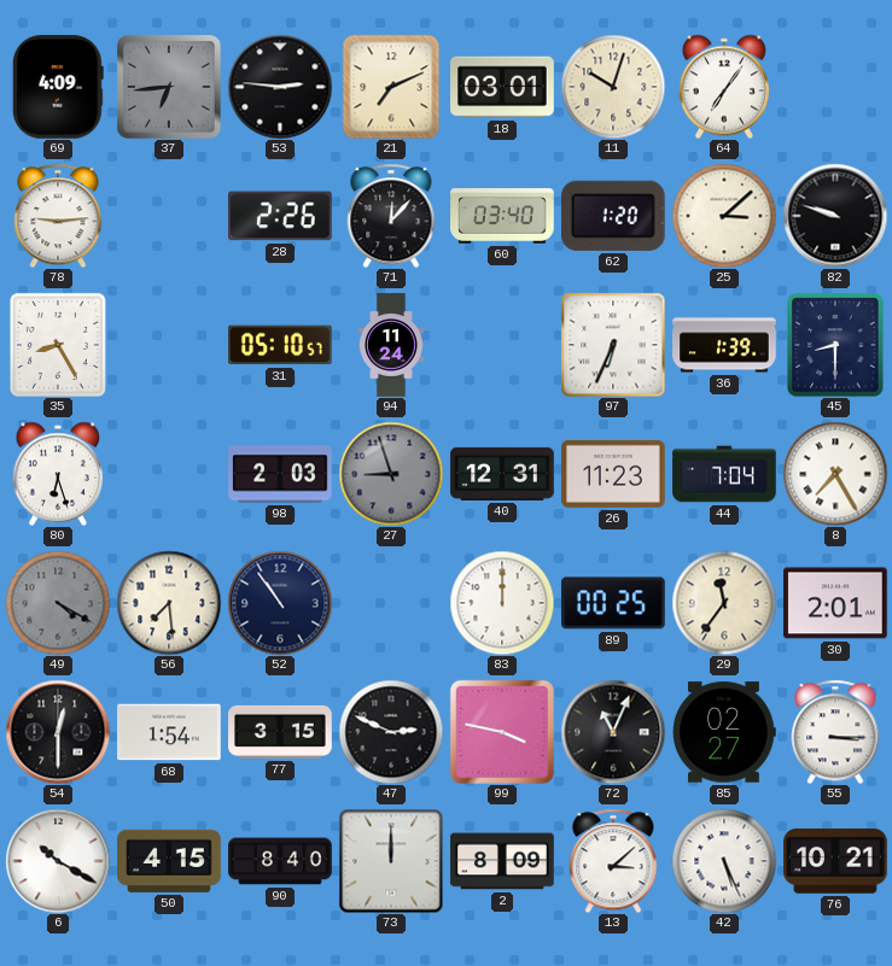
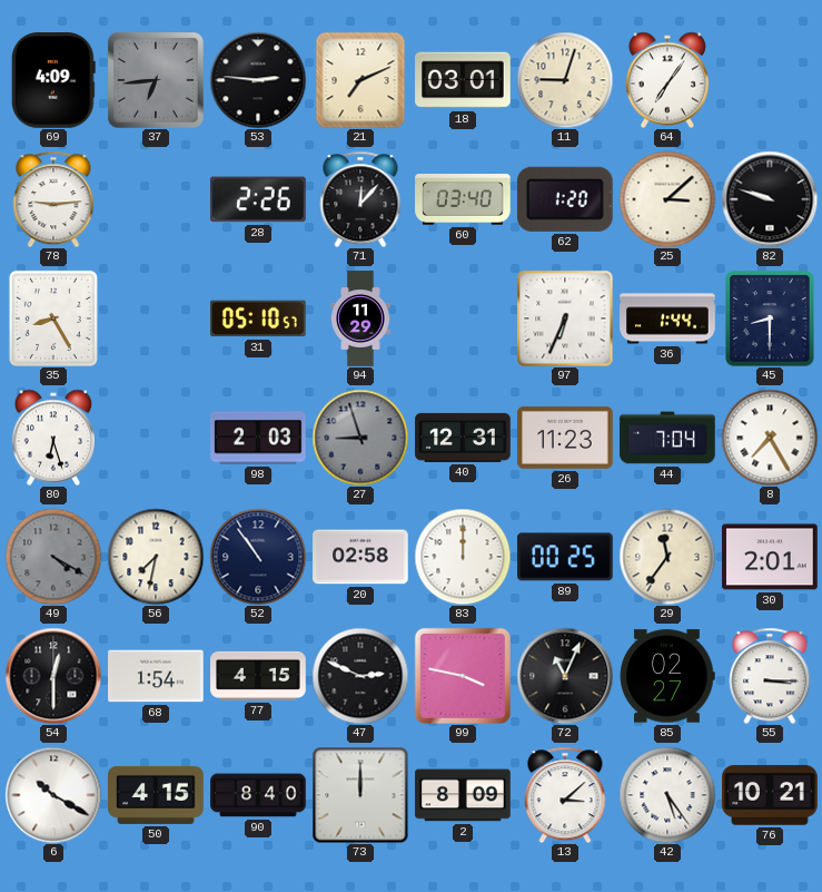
11: 10:03 -> 9:03
94: 11:24 -> 11:29
36: 1:39 -> 1:44
56: 7:29 -> 7:32
20: none -> 02:58
77: 3:15 -> 4:15
42: 5:26 -> 5:24
